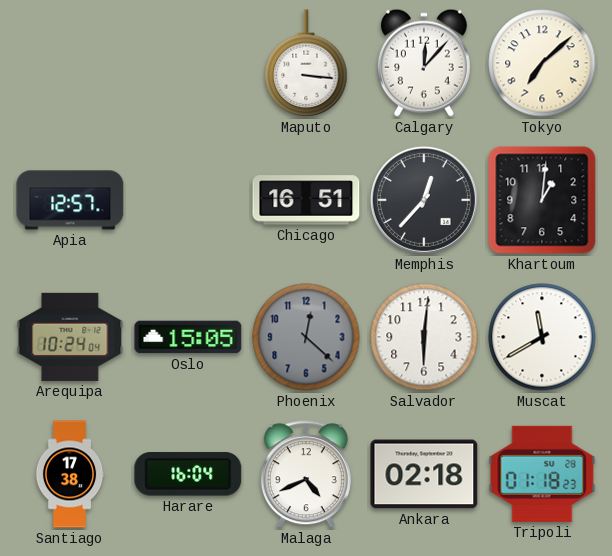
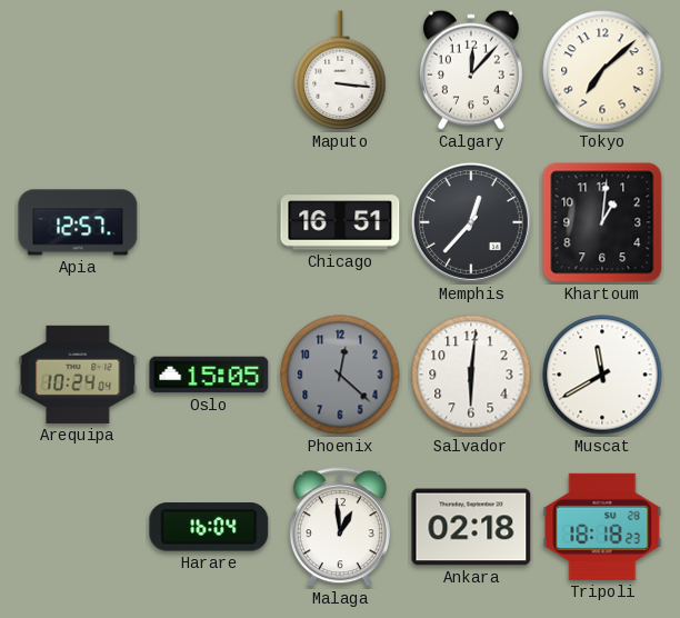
Santiago: 17:38 -> none
Malaga: 4:41 -> 12:59
Tripoli: 01:18 -> 18:18
